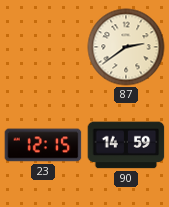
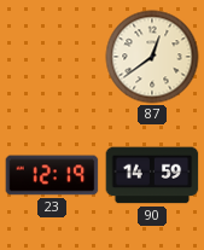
87: 2:39 -> 12:39
23: 12:15 -> 12:19
